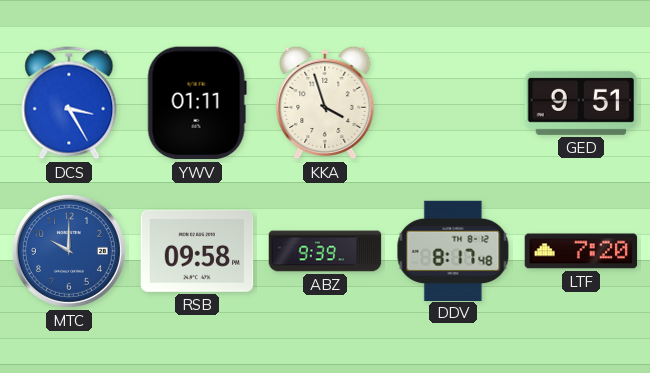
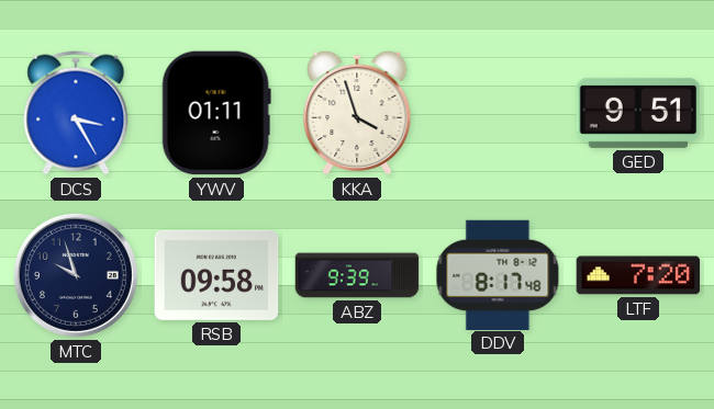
MTC: 10:00 -> 9:57
MTC dial: blue -> navy
